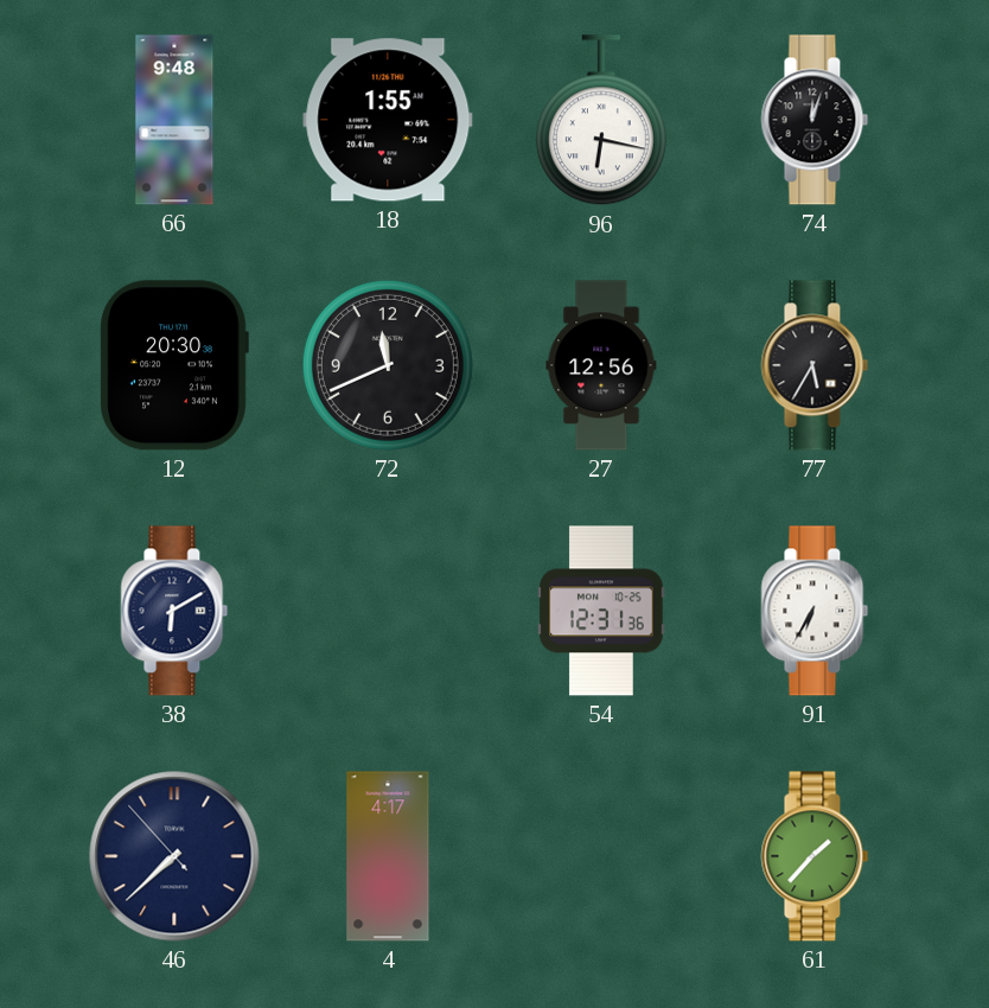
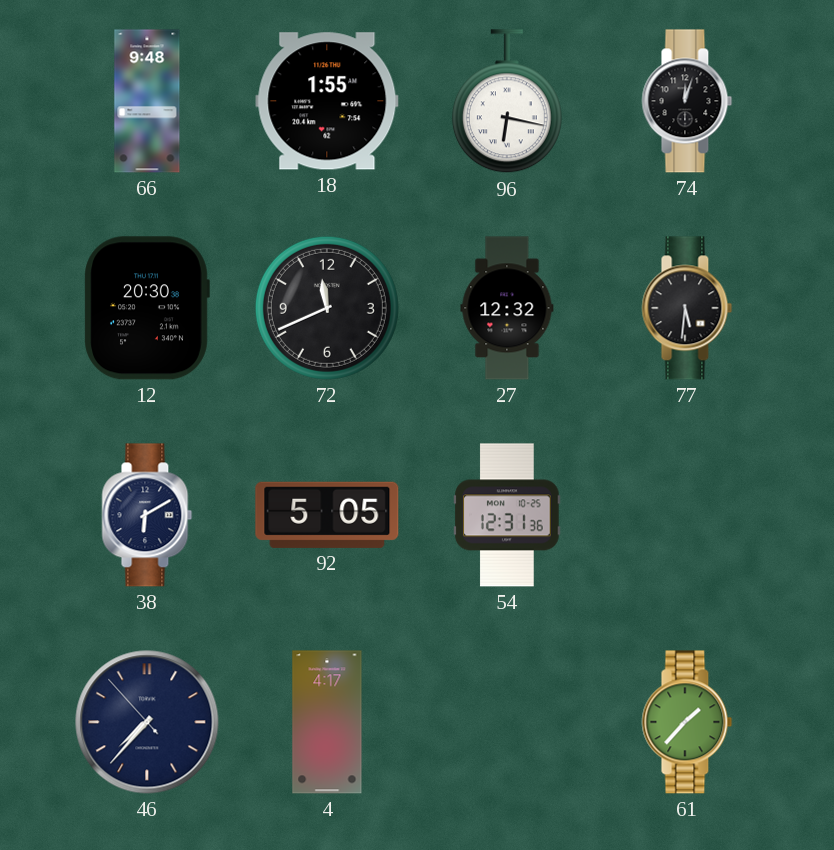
27: 12:56 -> 12:32
77: 5:35 -> 5:31
92: none -> 5:05
91: 6:35 -> none
46: 7:37 -> 7:36
